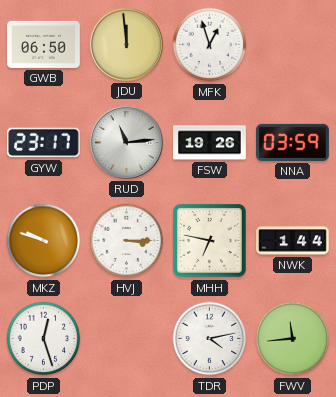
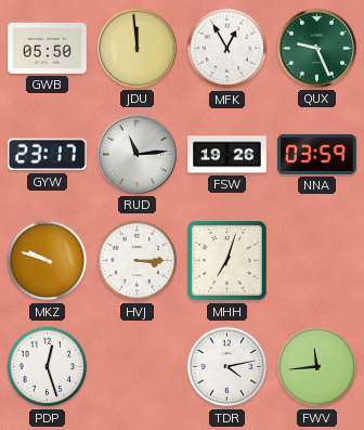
GWB: 06:50 -> 05:50
MFK: 12:57 -> 12:55
QUX: none -> 9:26
MHH: 6:47 -> 7:03
NWK: 1:44 -> none
